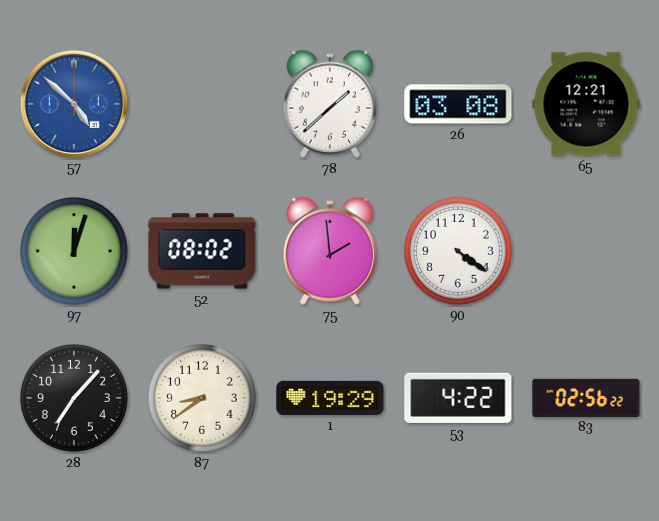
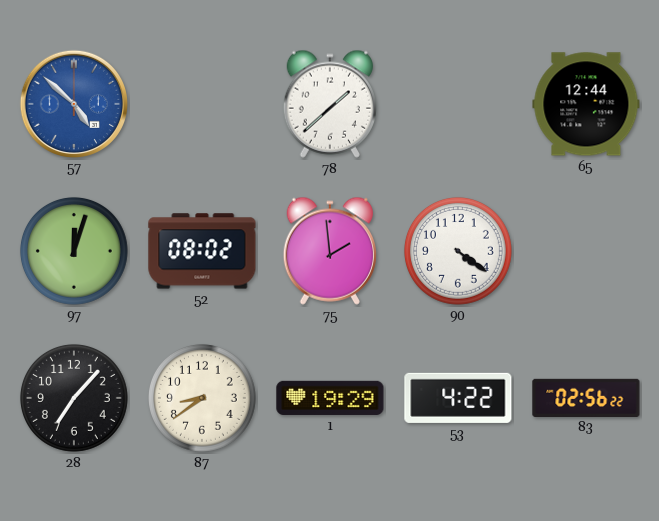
26: 03:08 -> none
65: 12:21 -> 12:44
